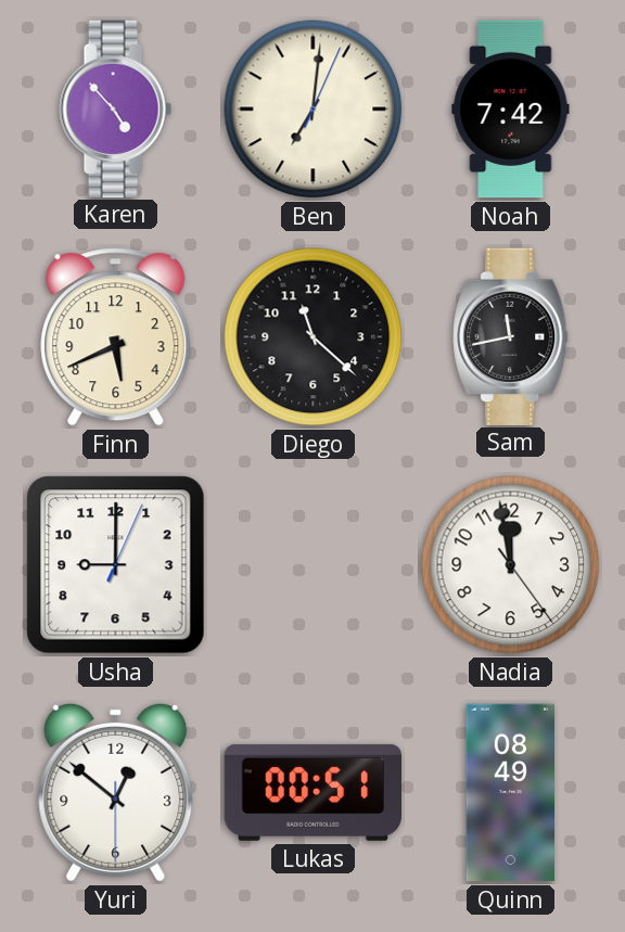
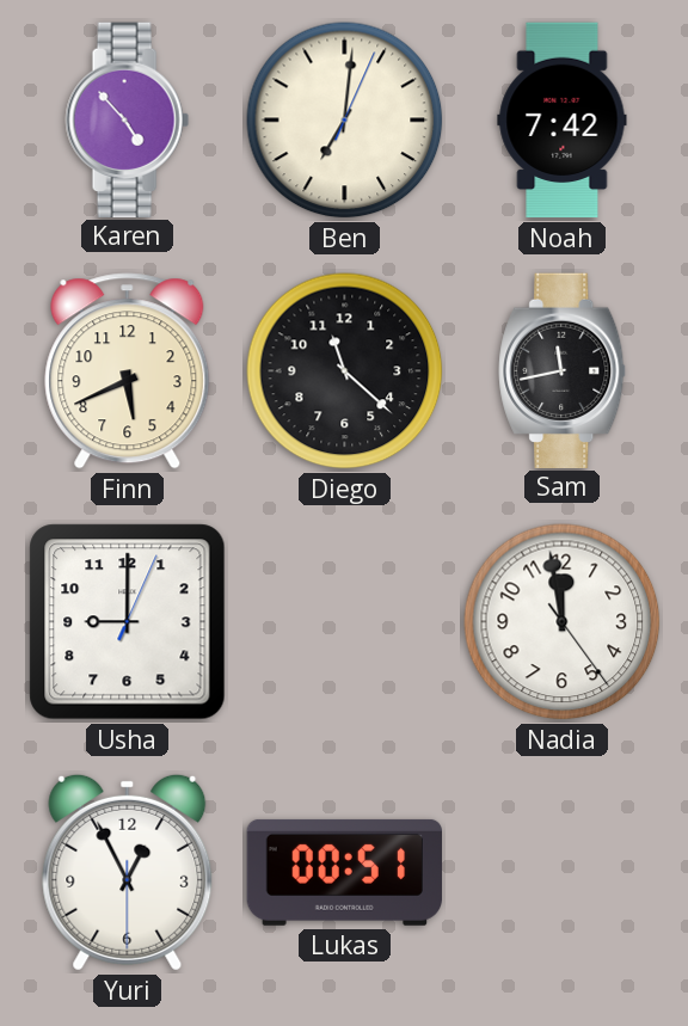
Yuri: 12:51 -> 12:55
Quinn: 08:49 -> none
